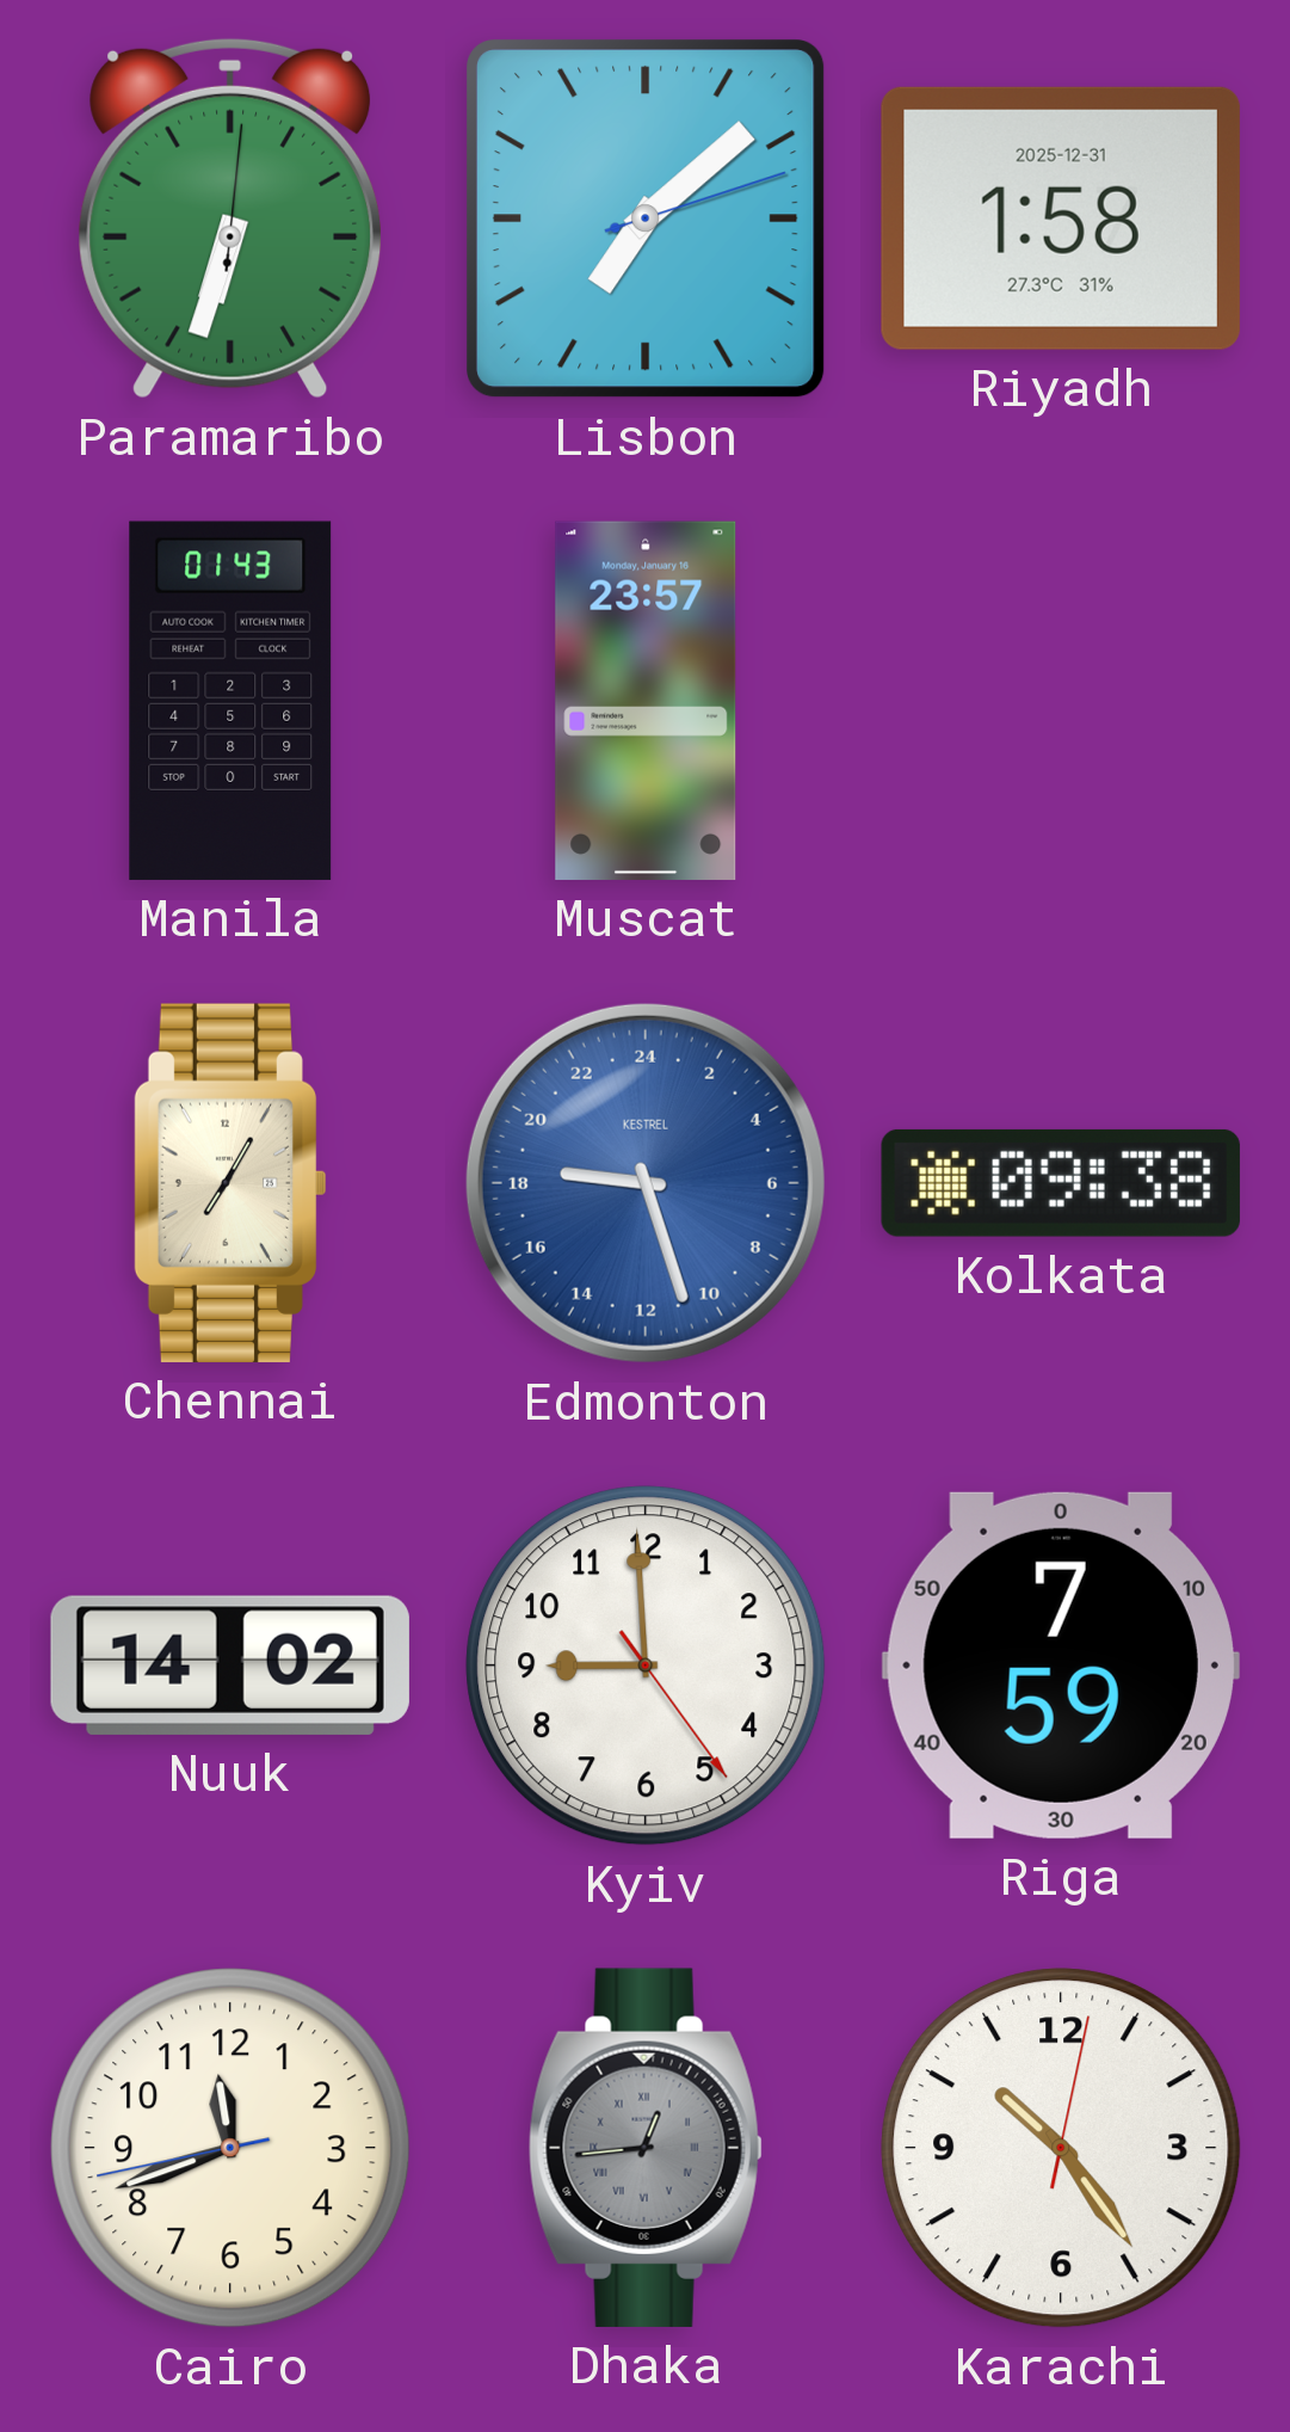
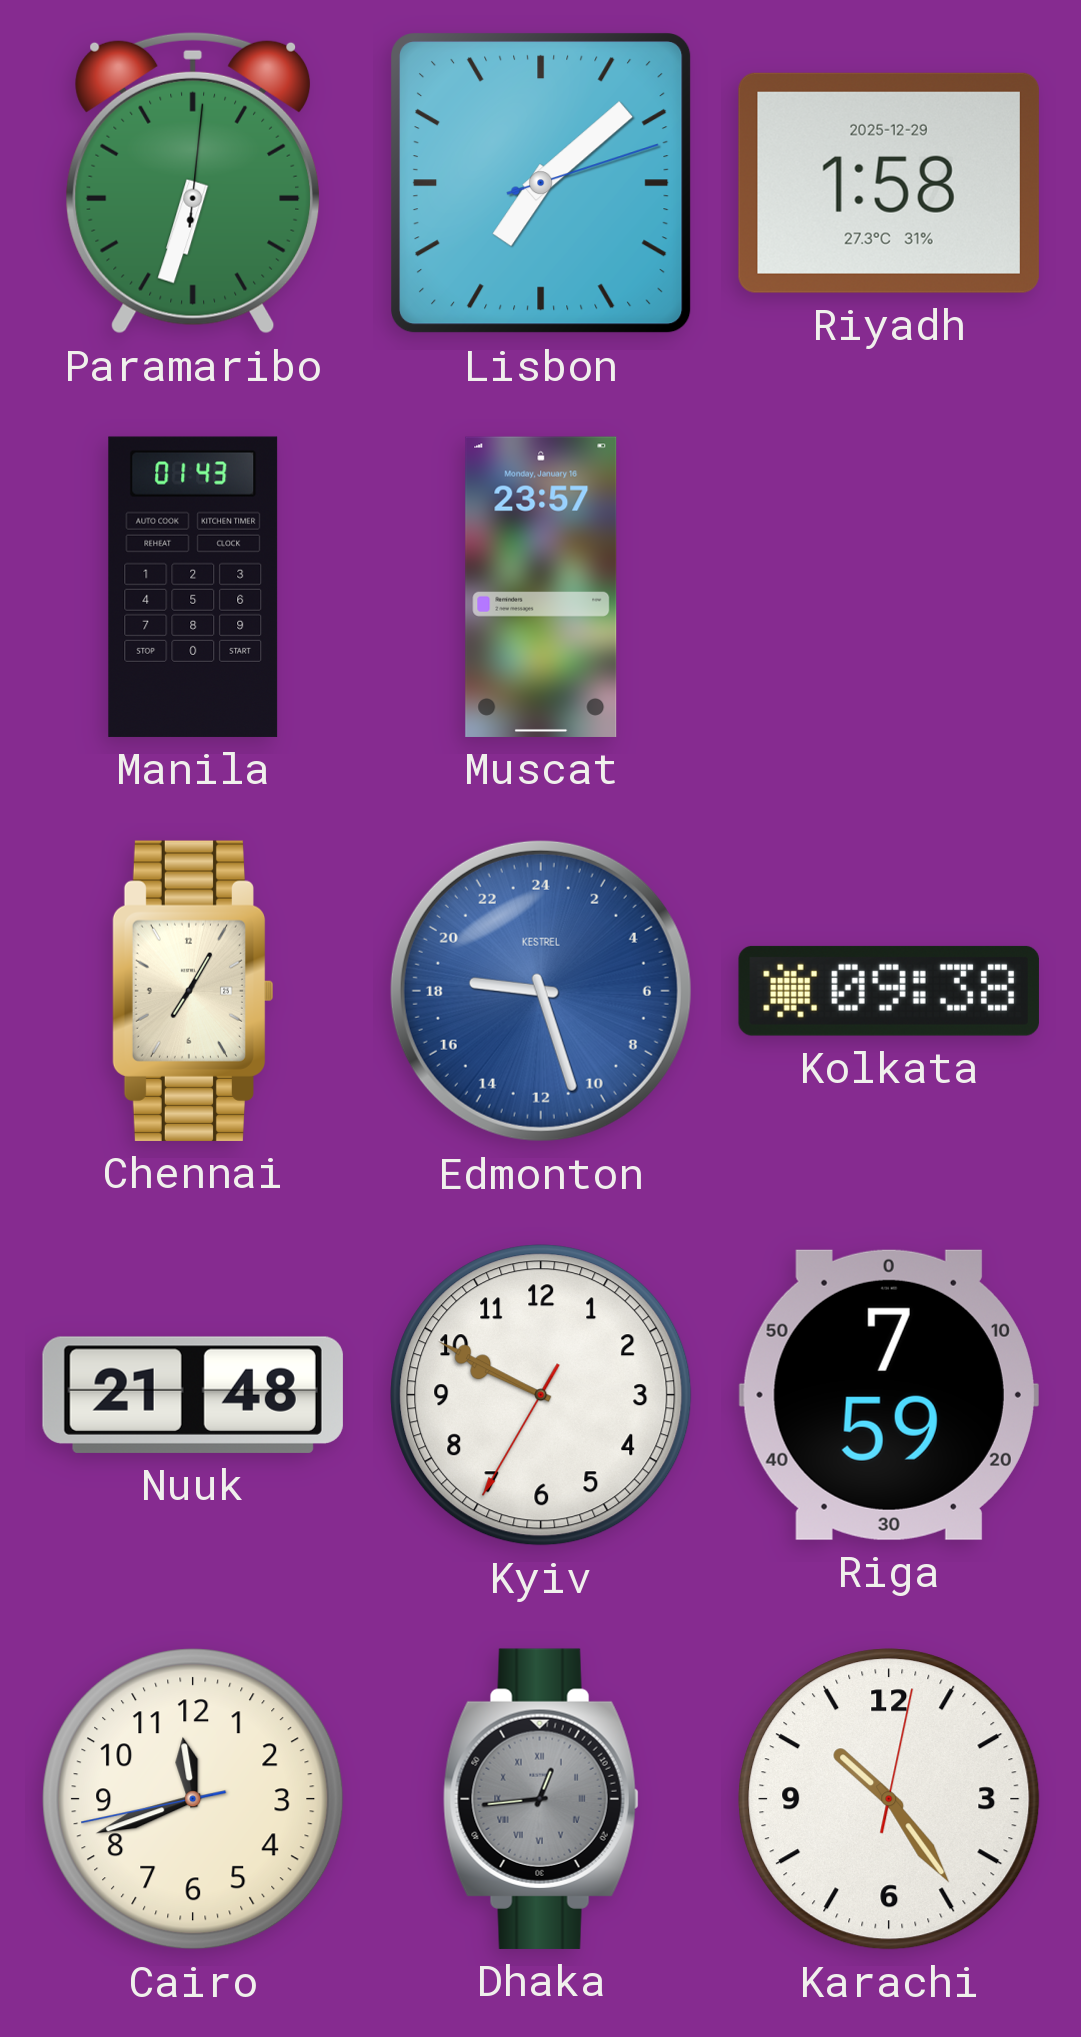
Riyadh date: 2025-12-31 -> 2025-12-29
Nuuk: 14:02 -> 21:48
Kyiv: 8:59 -> 9:49
